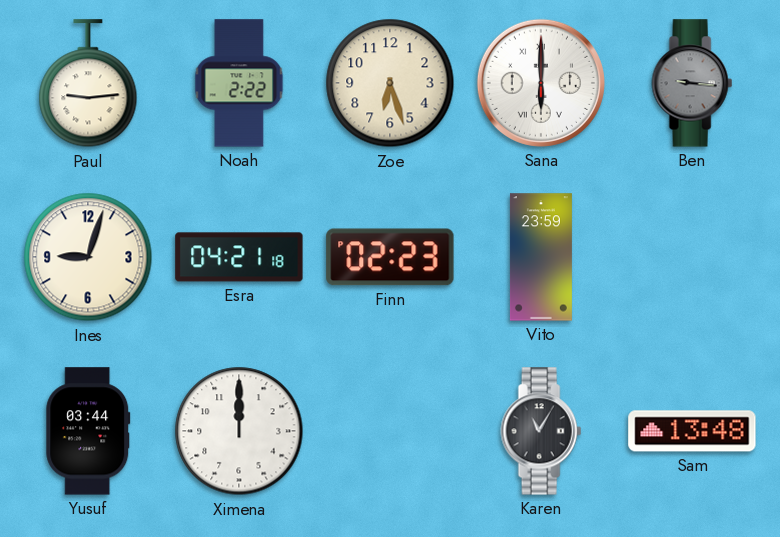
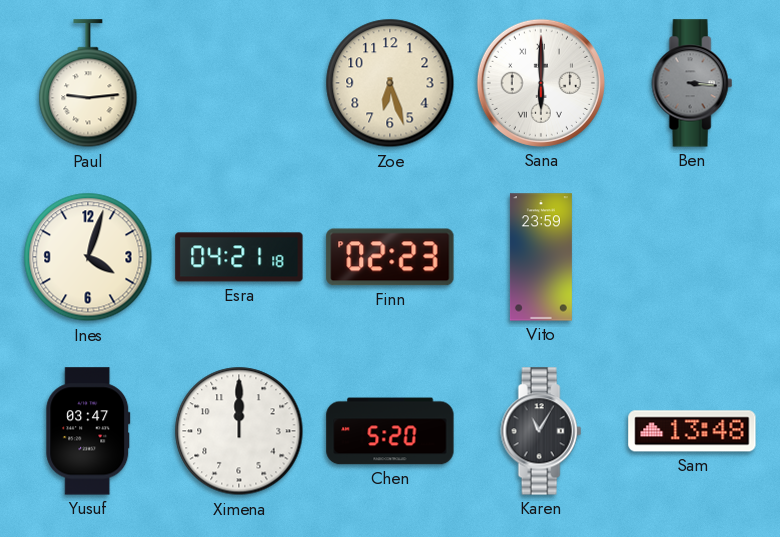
Noah: 2:22 -> none
Ben: 9:16 -> 3:16
Ines: 9:03 -> 4:03
Yusuf: 03:44 -> 03:47
Chen: none -> 5:20
